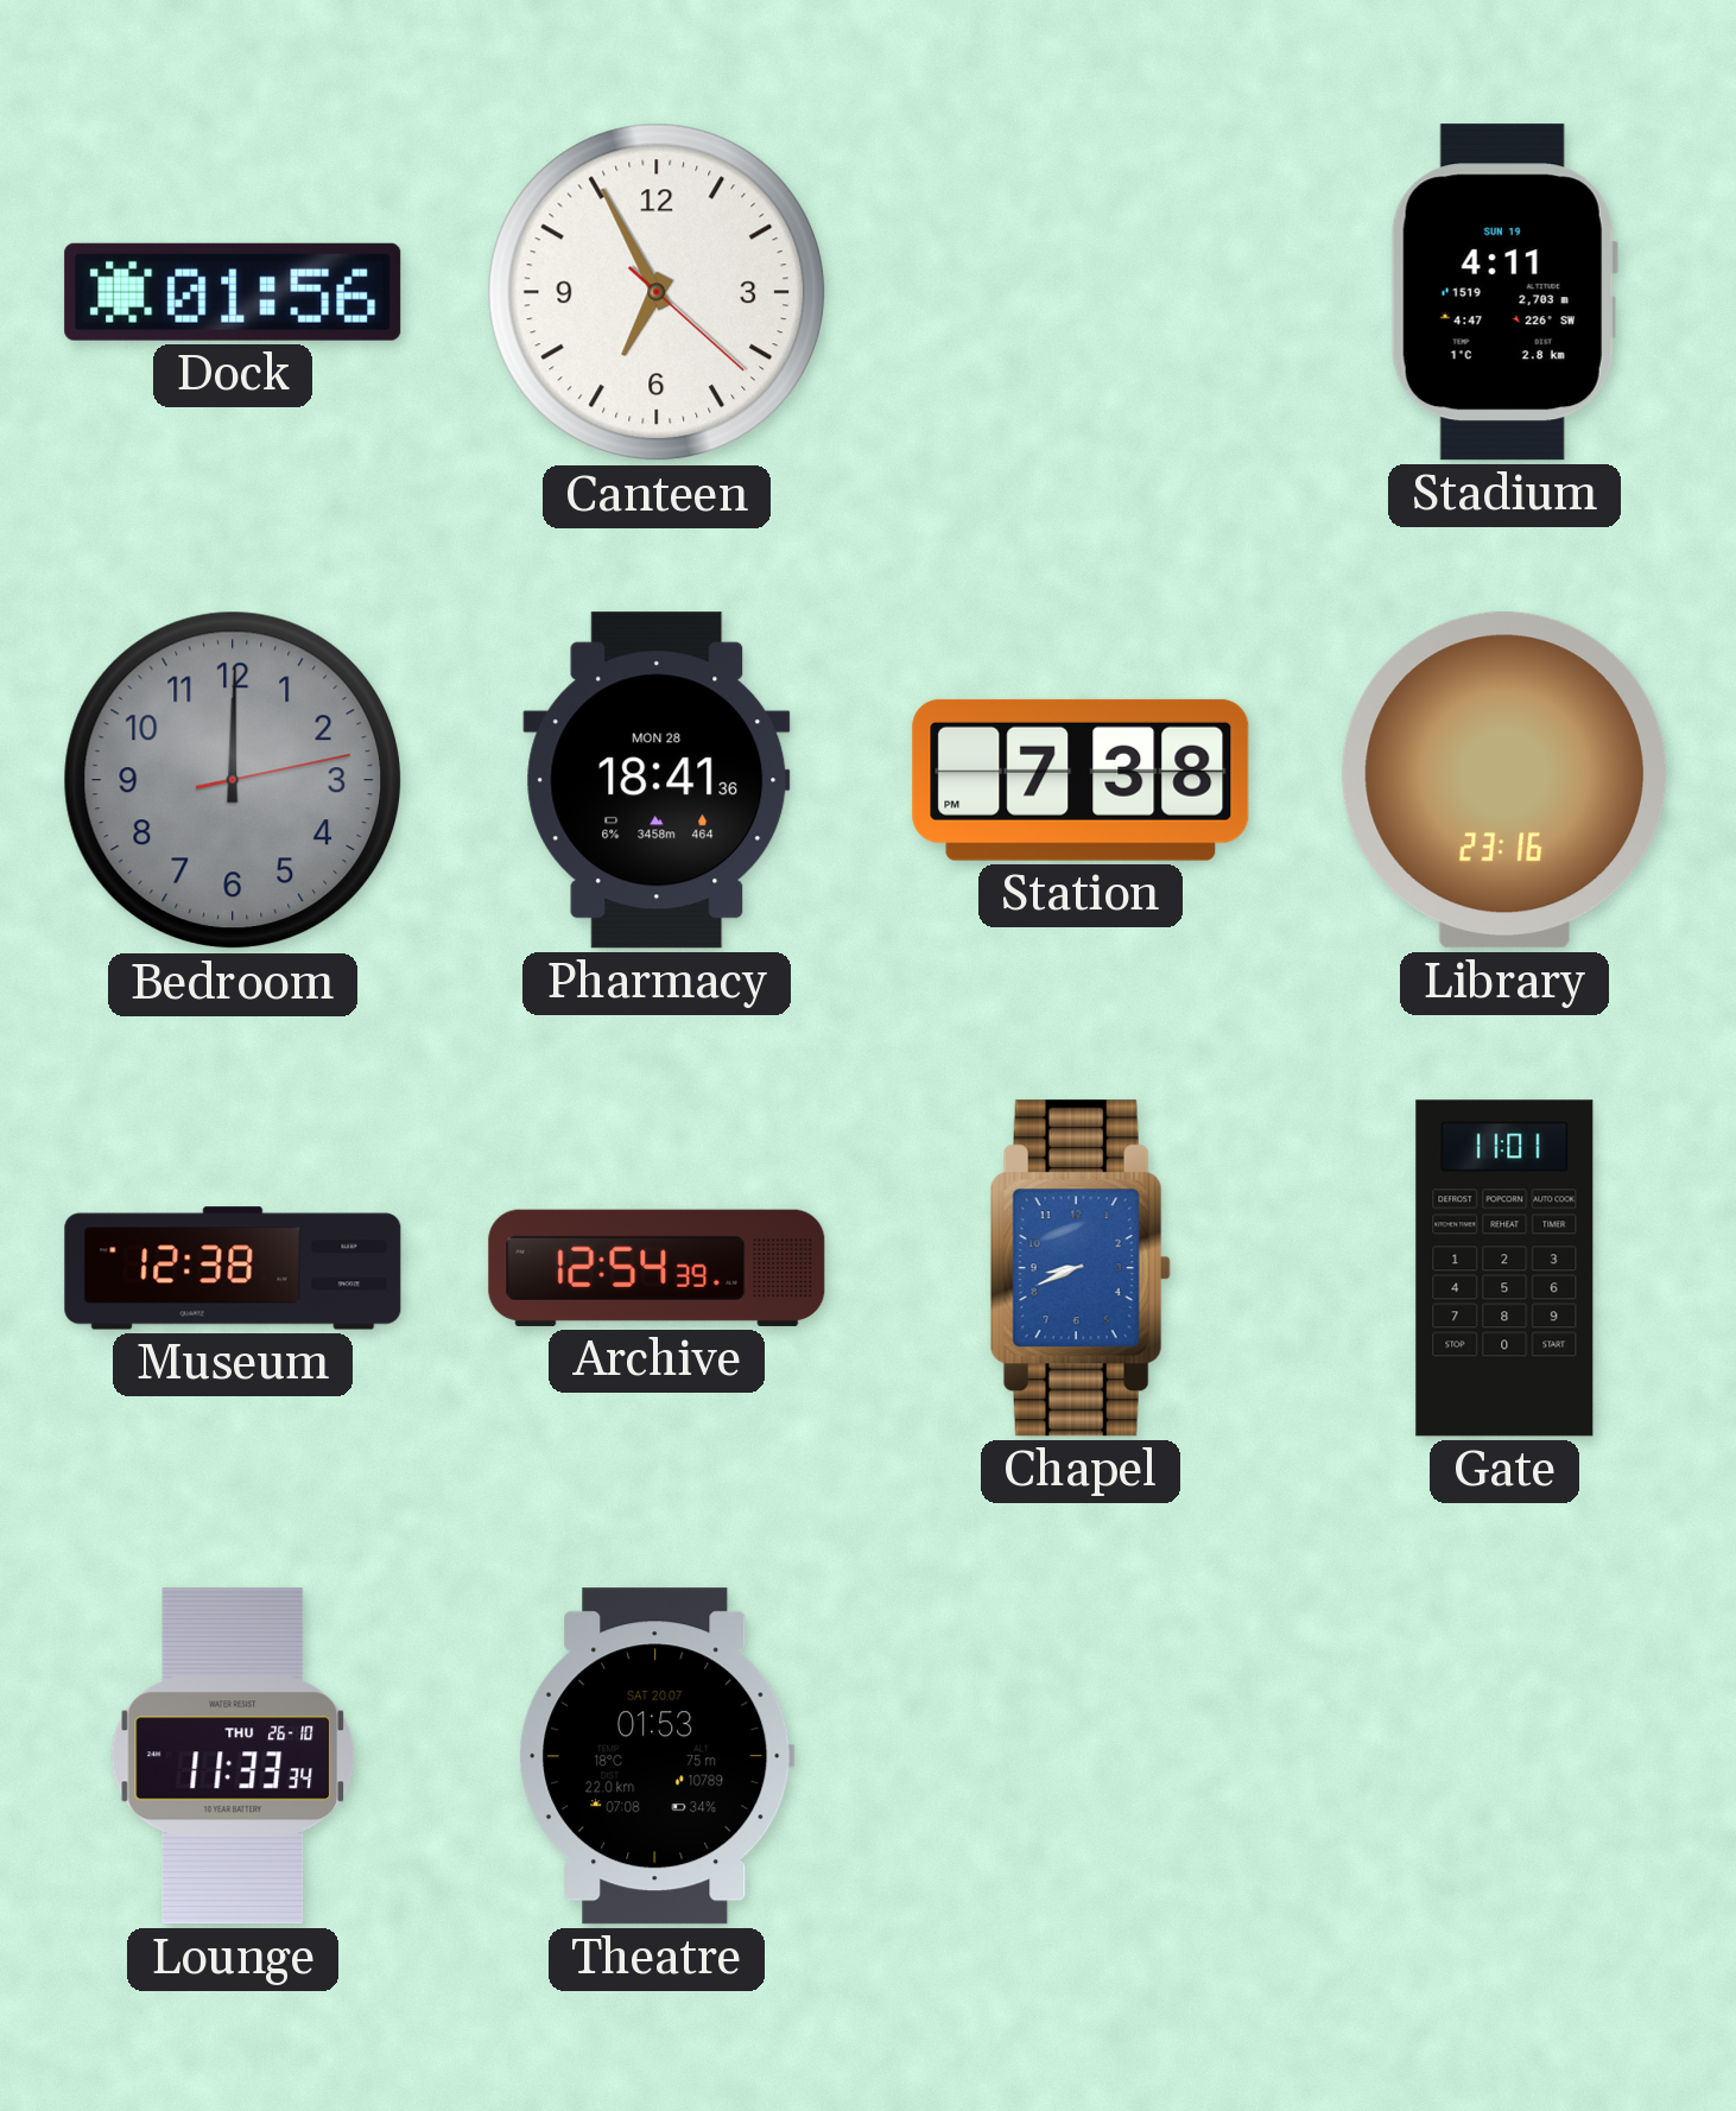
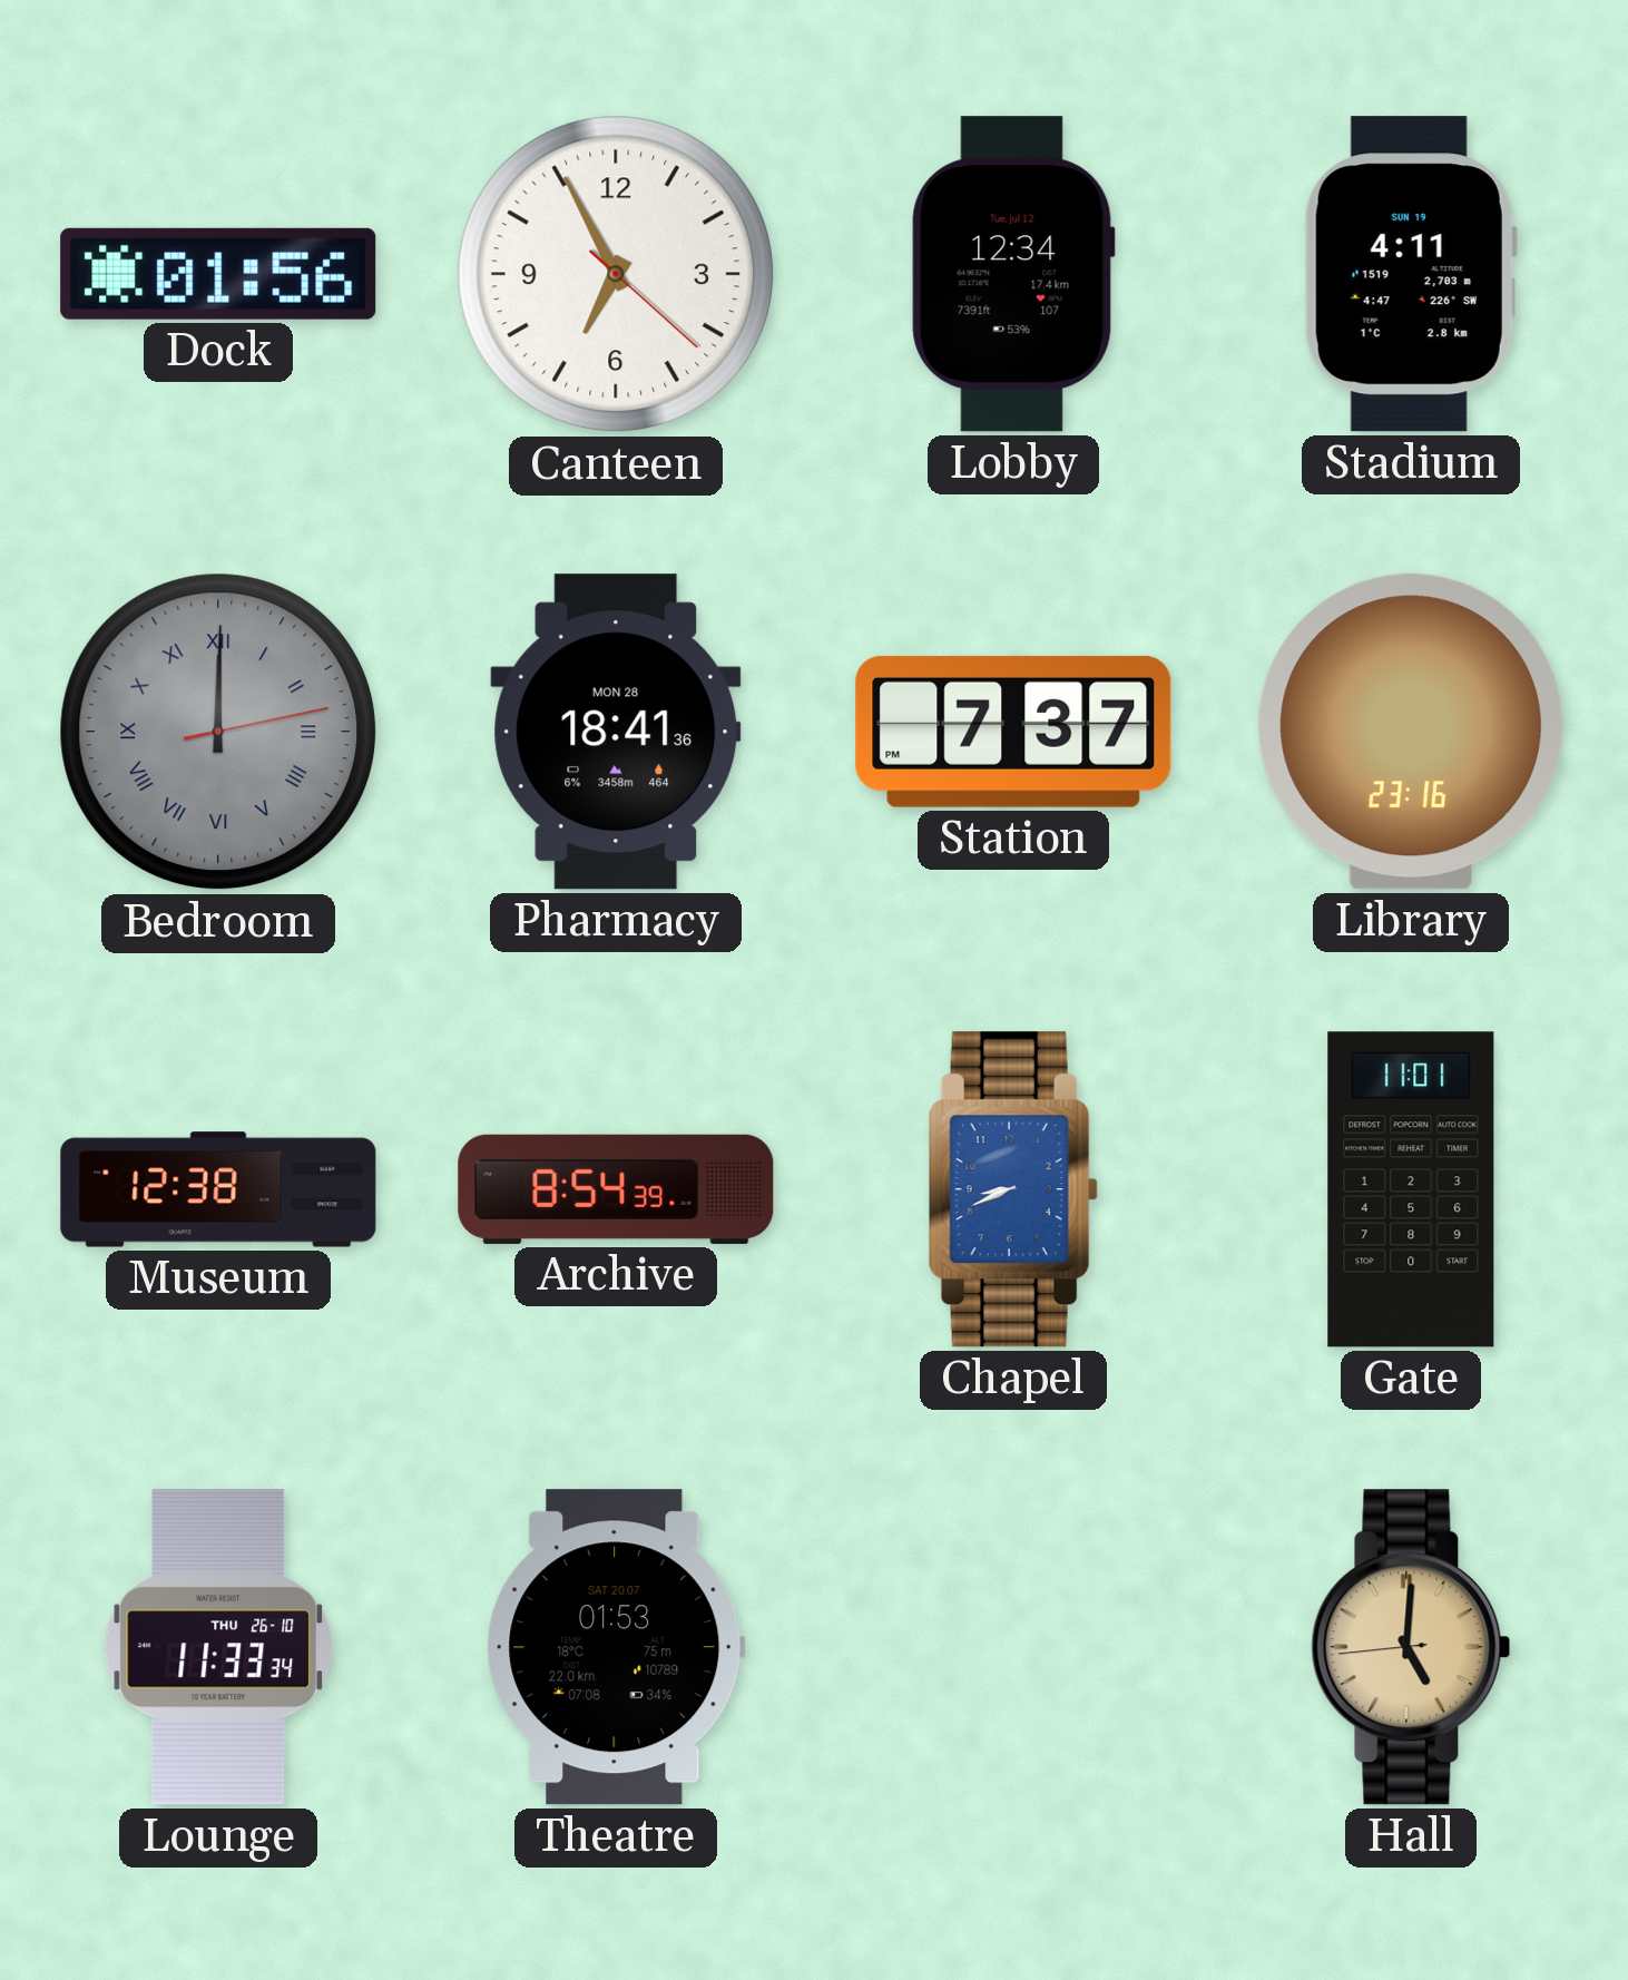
Lobby: none -> 12:34
Bedroom numerals: Arabic -> Roman
Station: 7:38 -> 7:37
Archive: 12:54 -> 8:54
Hall: none -> 5:00
